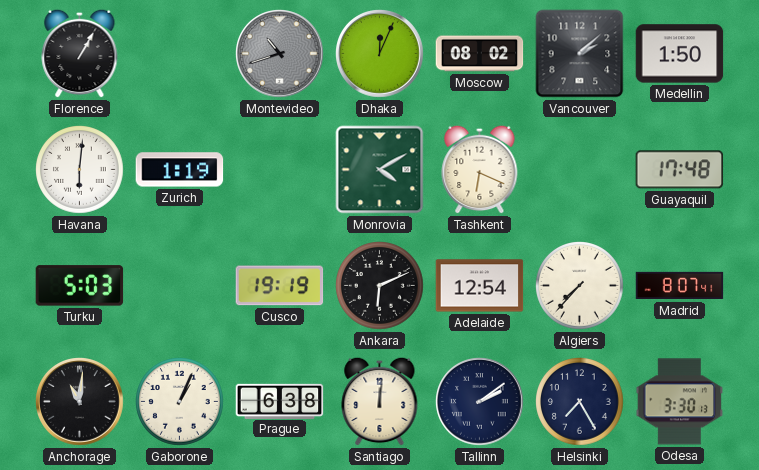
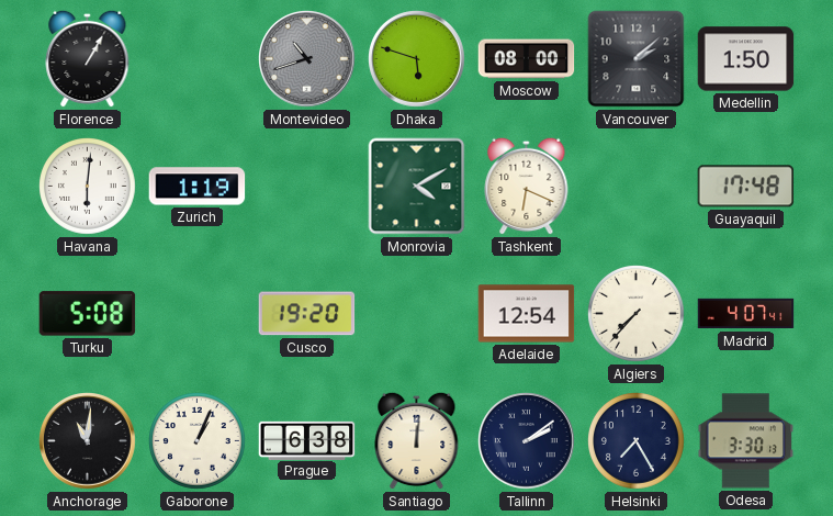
Dhaka: 12:04 -> 5:48
Moscow: 08:02 -> 08:00
Turku: 5:03 -> 5:08
Cusco: 19:19 -> 19:20
Ankara: 6:11 -> none
Madrid: 8:07 -> 4:07
